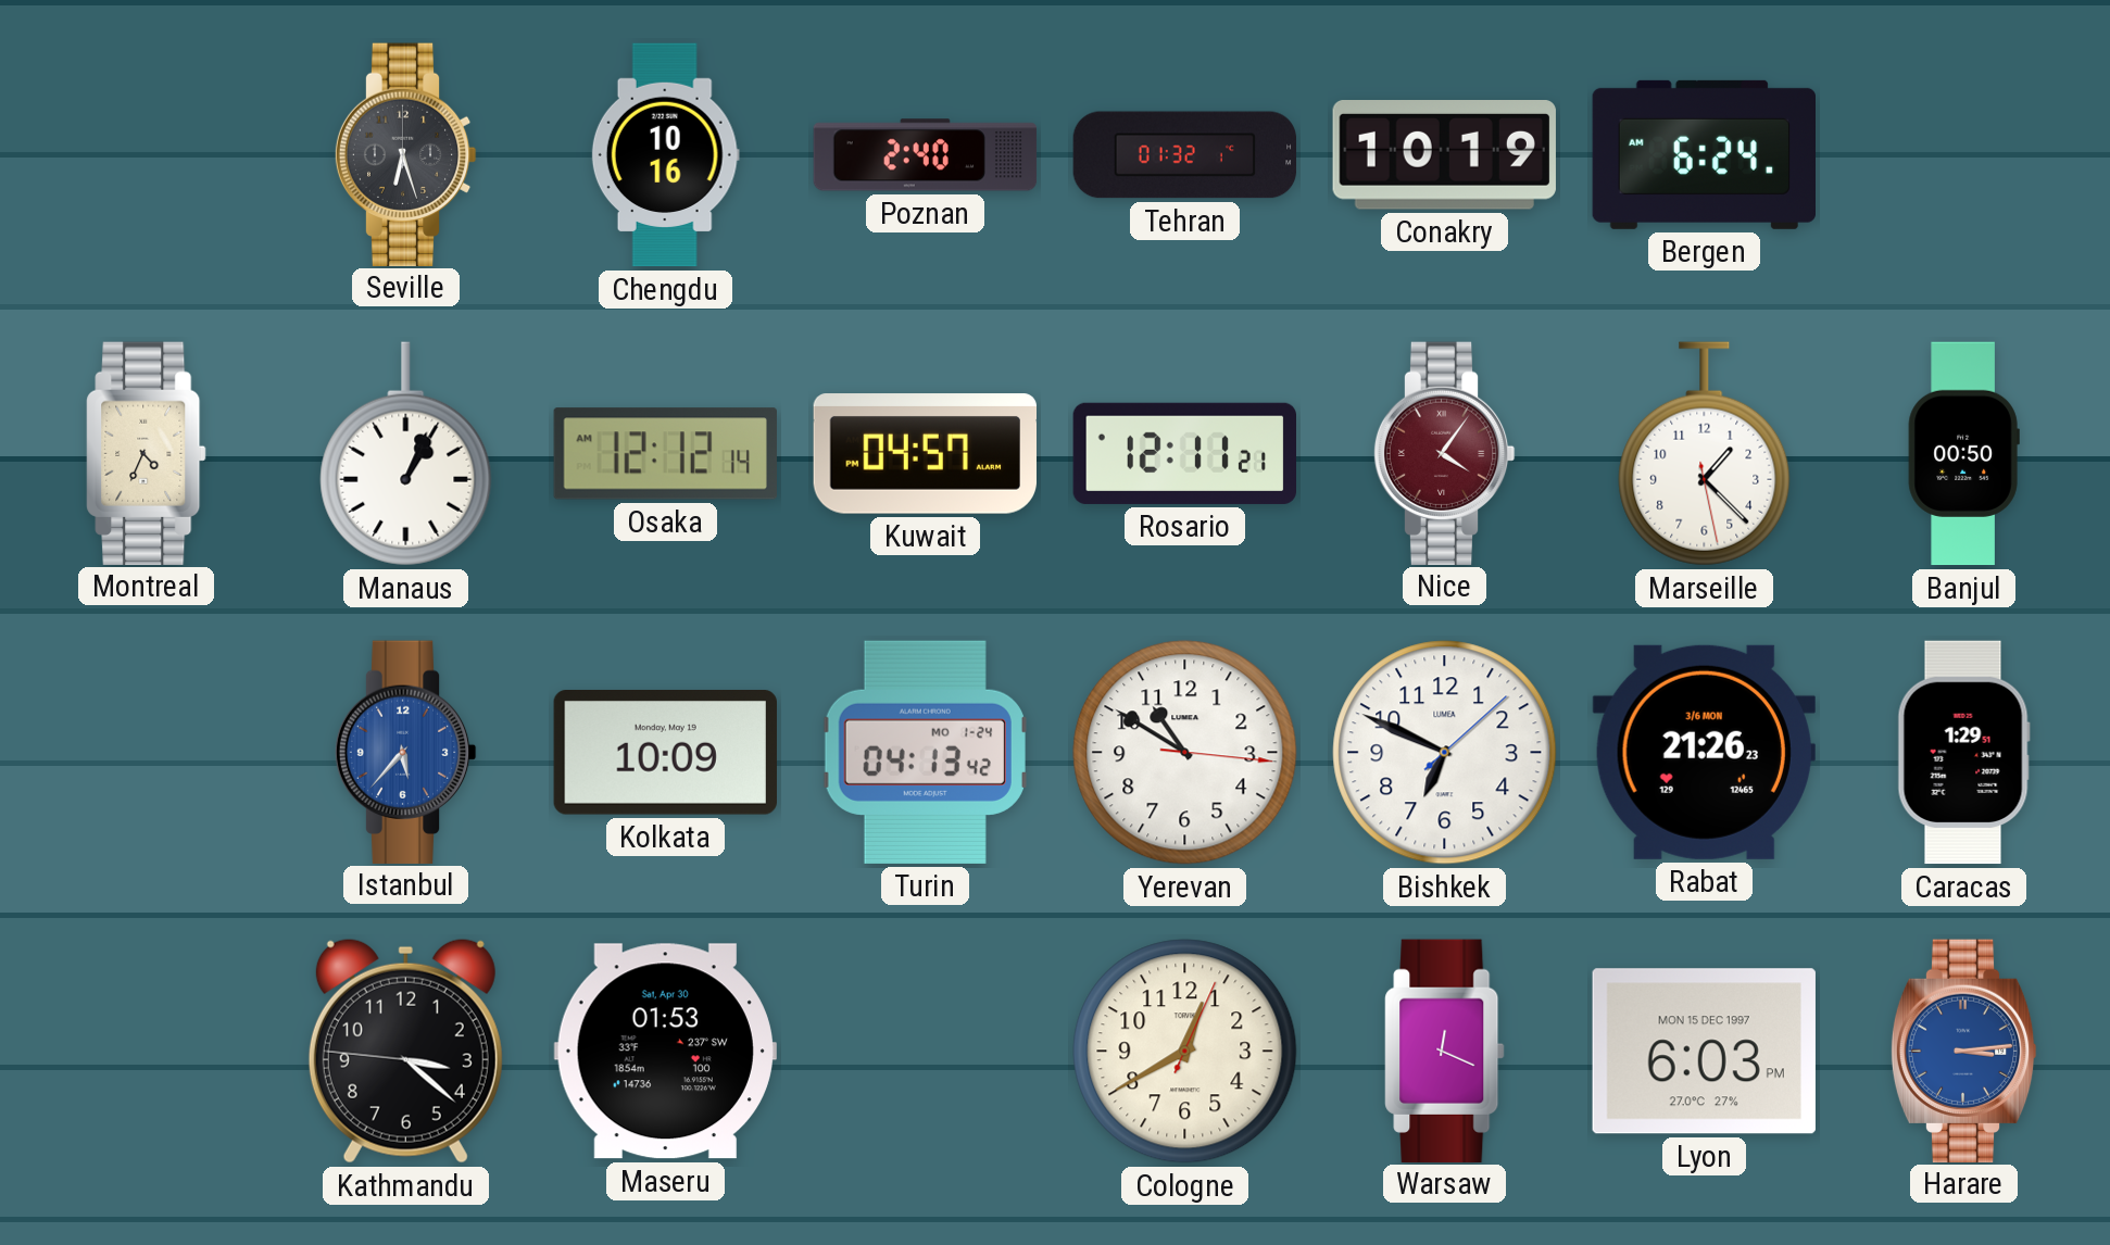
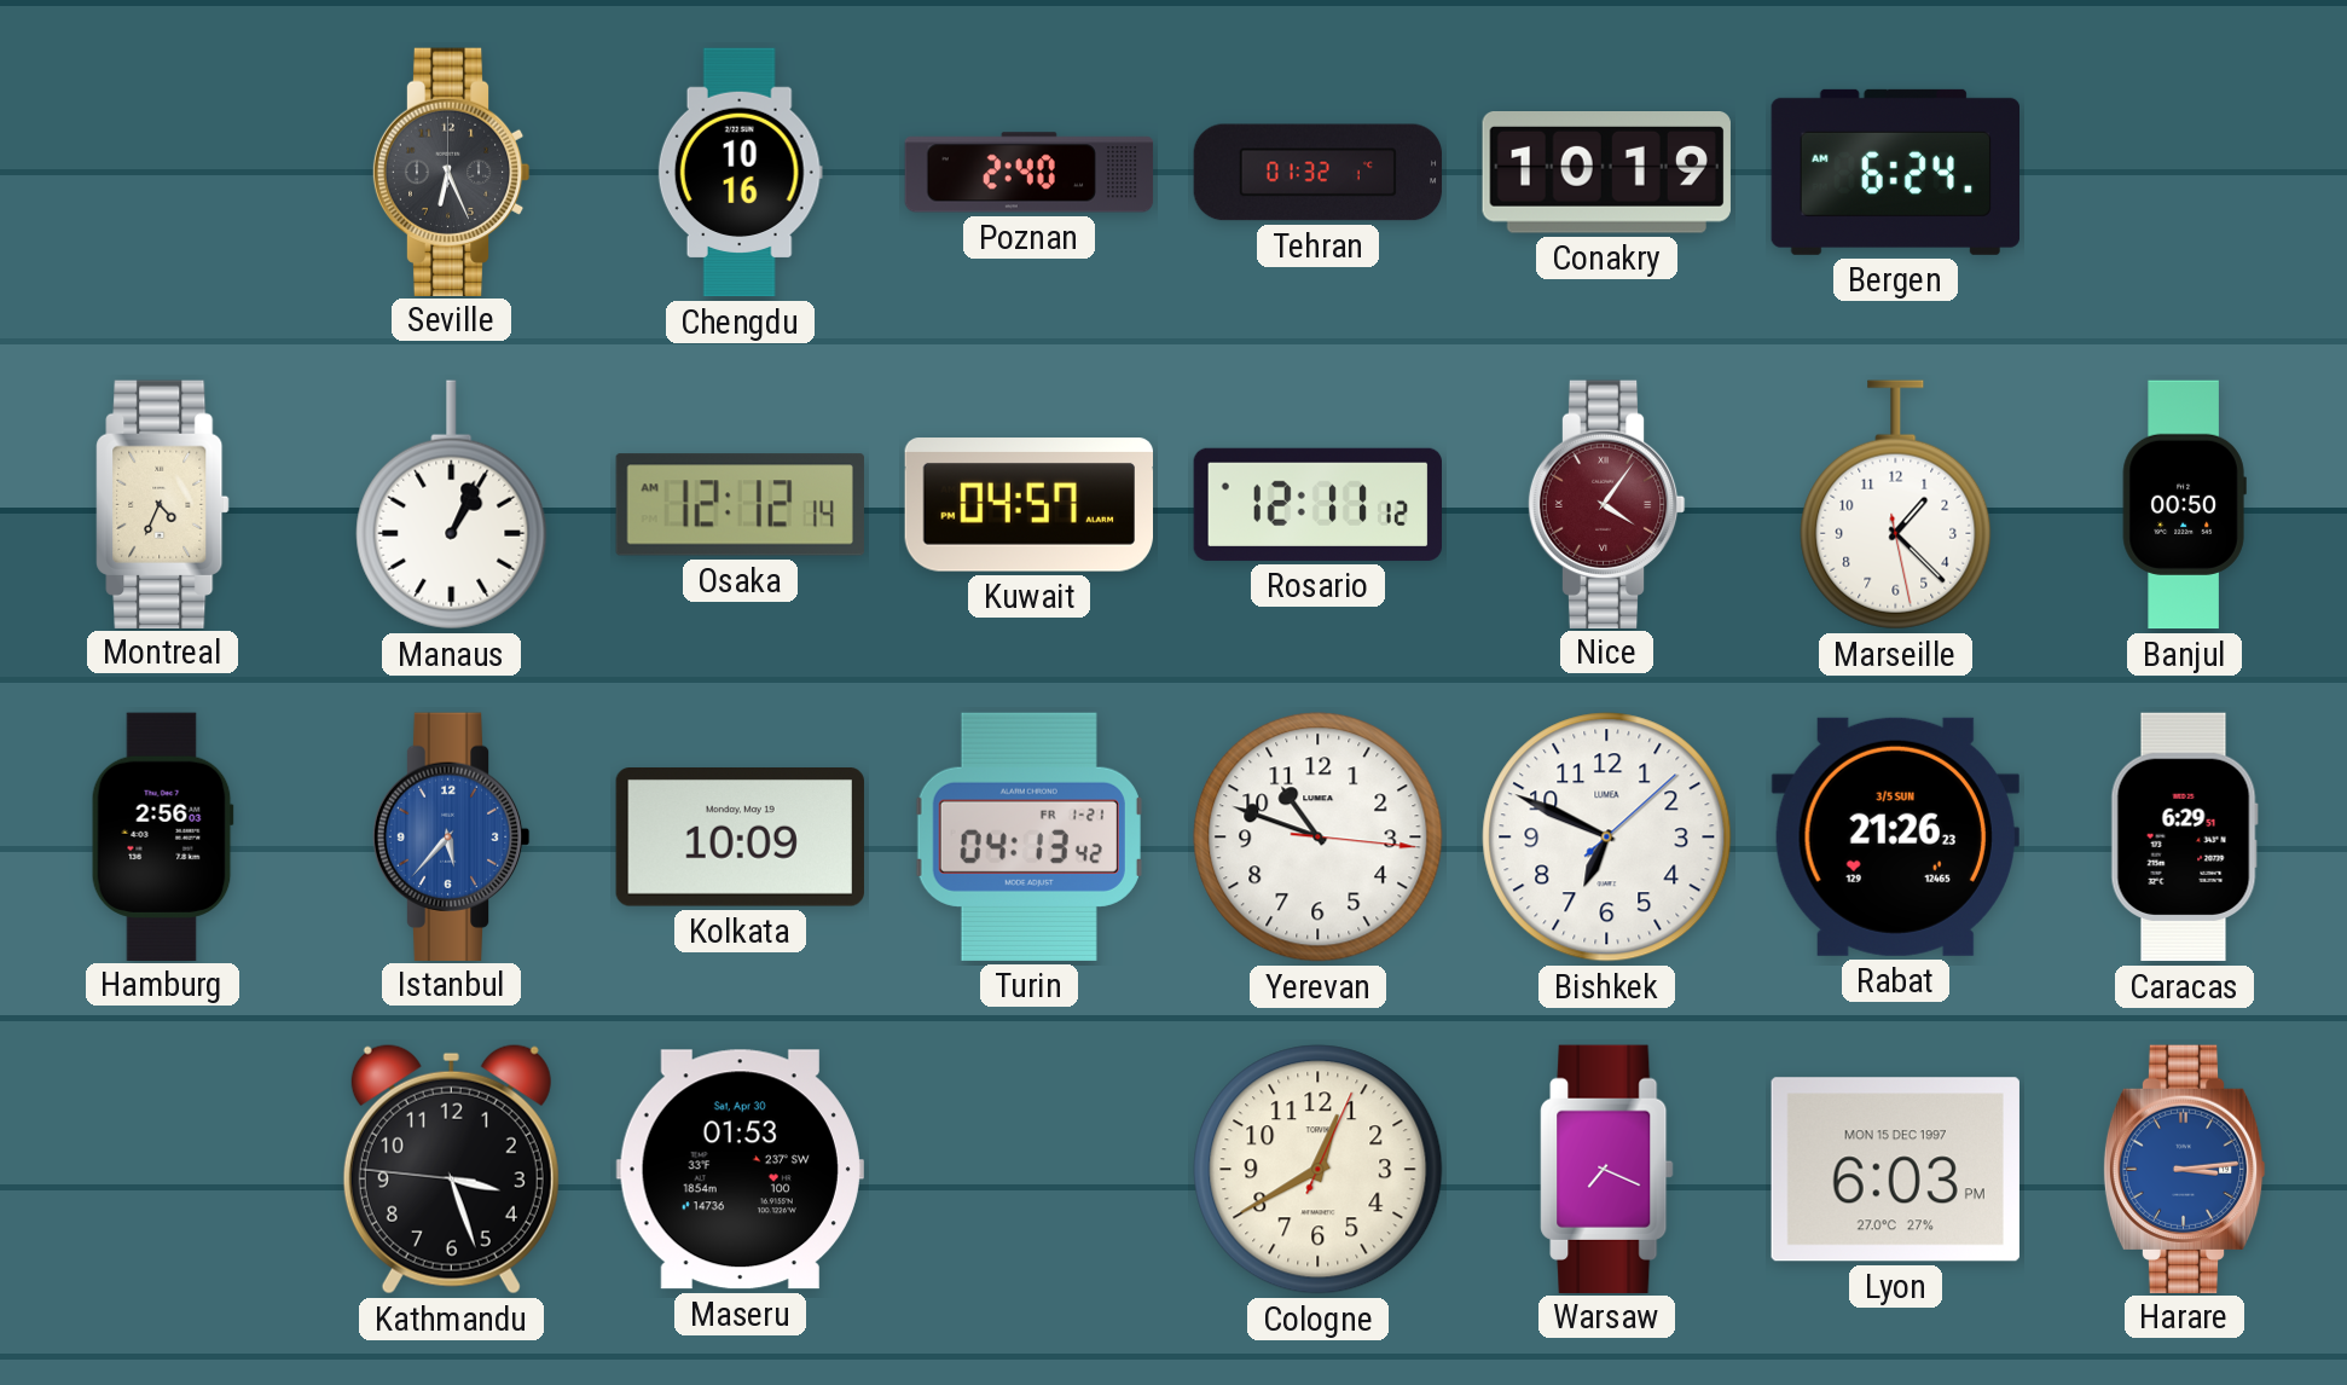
Seville: 6:27 -> 6:26
Rosario: 12:11:21 -> 12:11:12
Hamburg: none -> 2:56
Turin date: MO 1-24 -> FR 1-21
Yerevan: 10:50 -> 10:48
Rabat date: 3/6 MON -> 3/5 SUN
Caracas: 1:29 -> 6:29
Kathmandu: 3:21 -> 3:26
Warsaw: 12:19 -> 7:19
